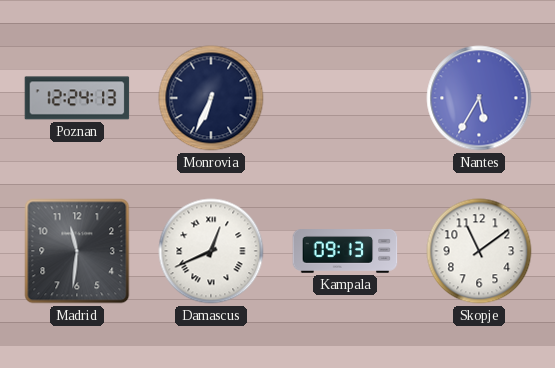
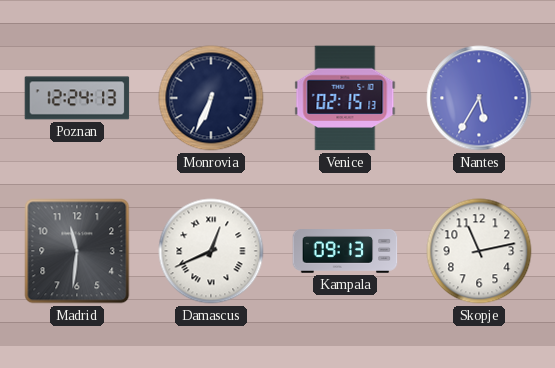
Venice: none -> 02:15
Skopje: 11:09 -> 11:13
